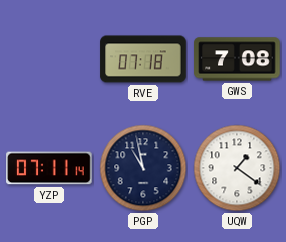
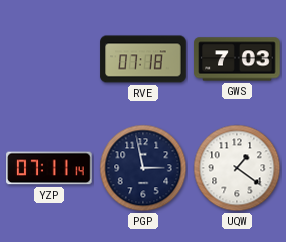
GWS: 7:08 -> 7:03
PGP: 10:58 -> 2:58
